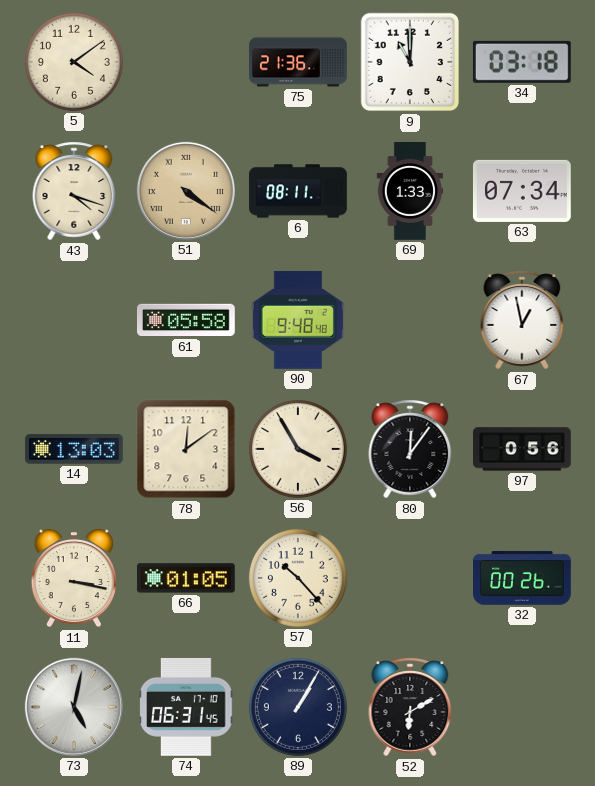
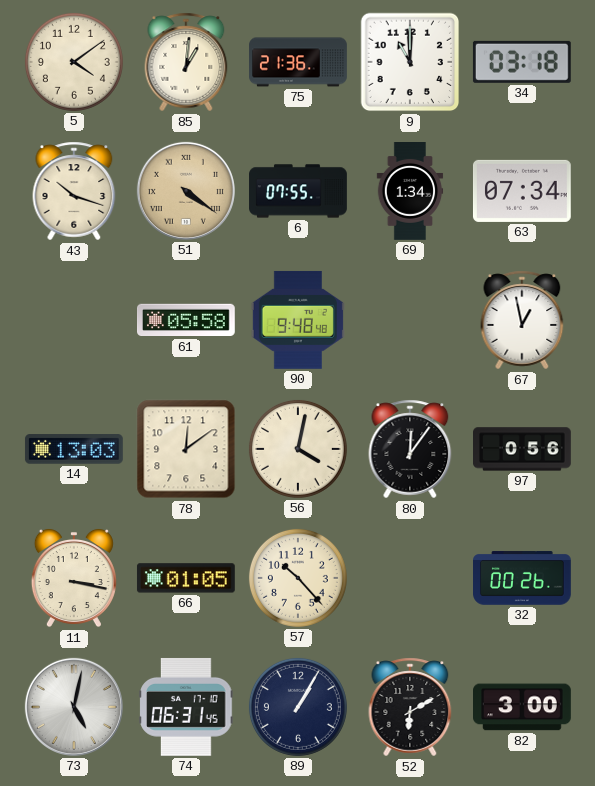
85: none -> 1:01
43: 4:18 -> 10:18
6: 08:11 -> 07:55
69: 1:33 -> 1:34
56: 3:55 -> 4:02
82: none -> 3:00
